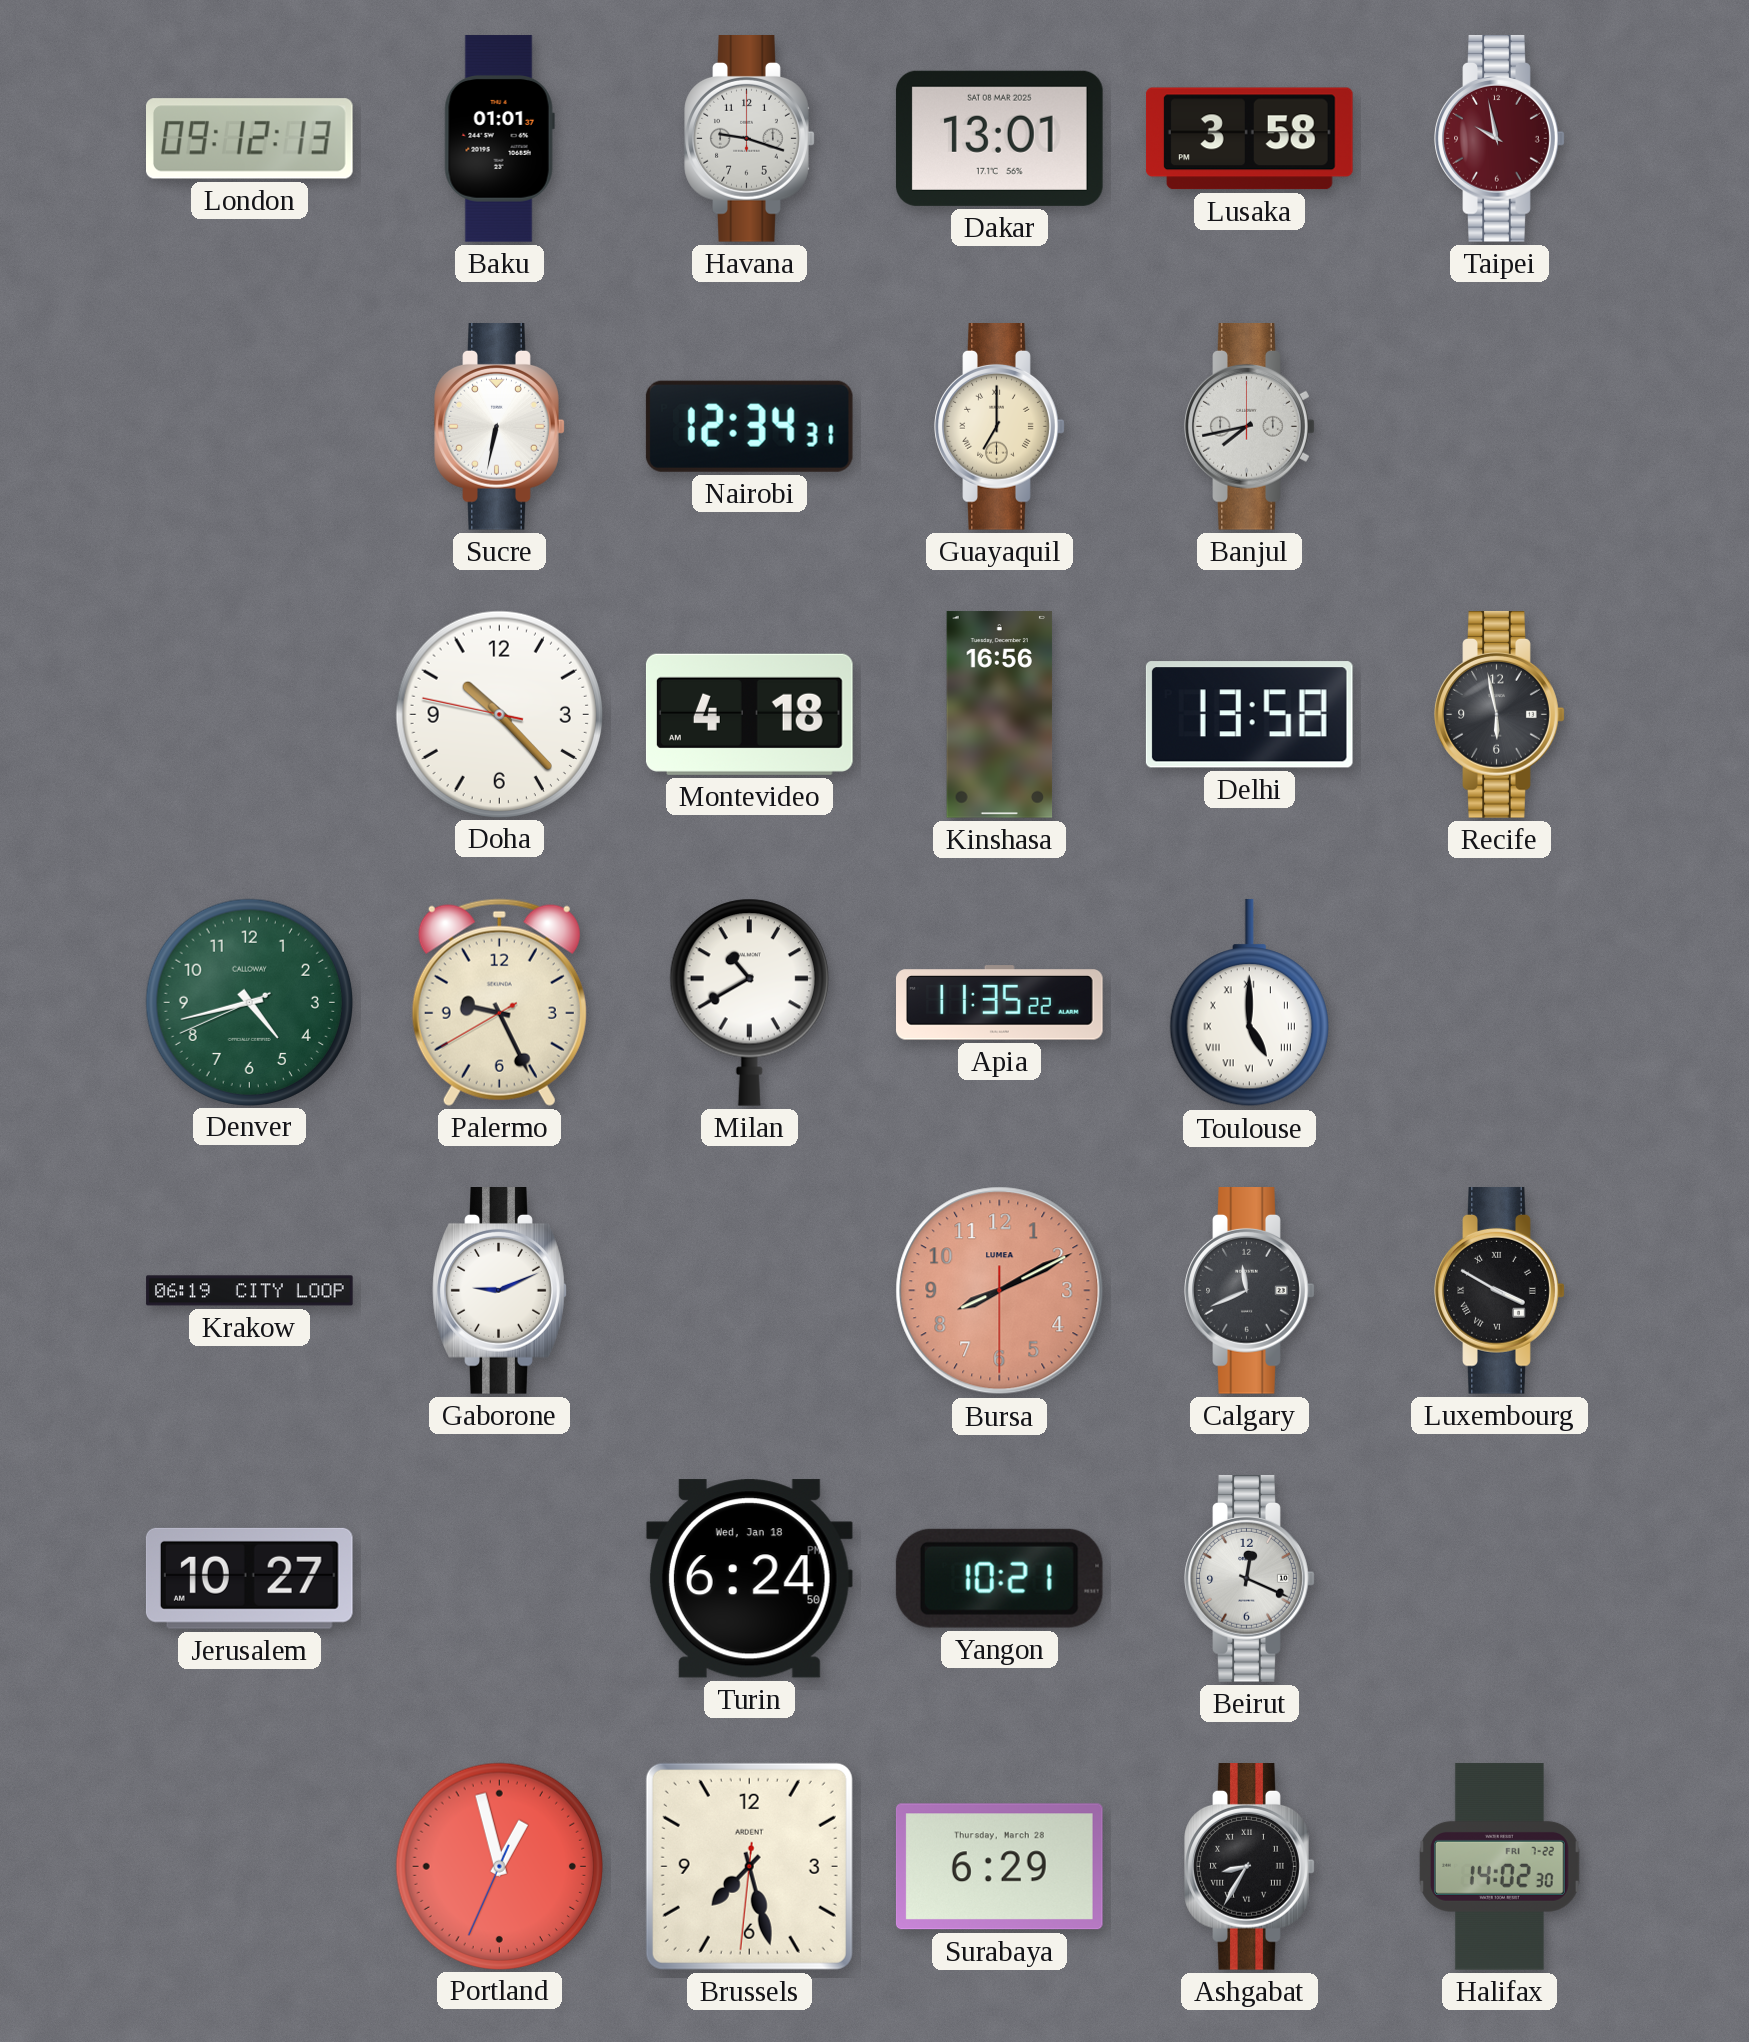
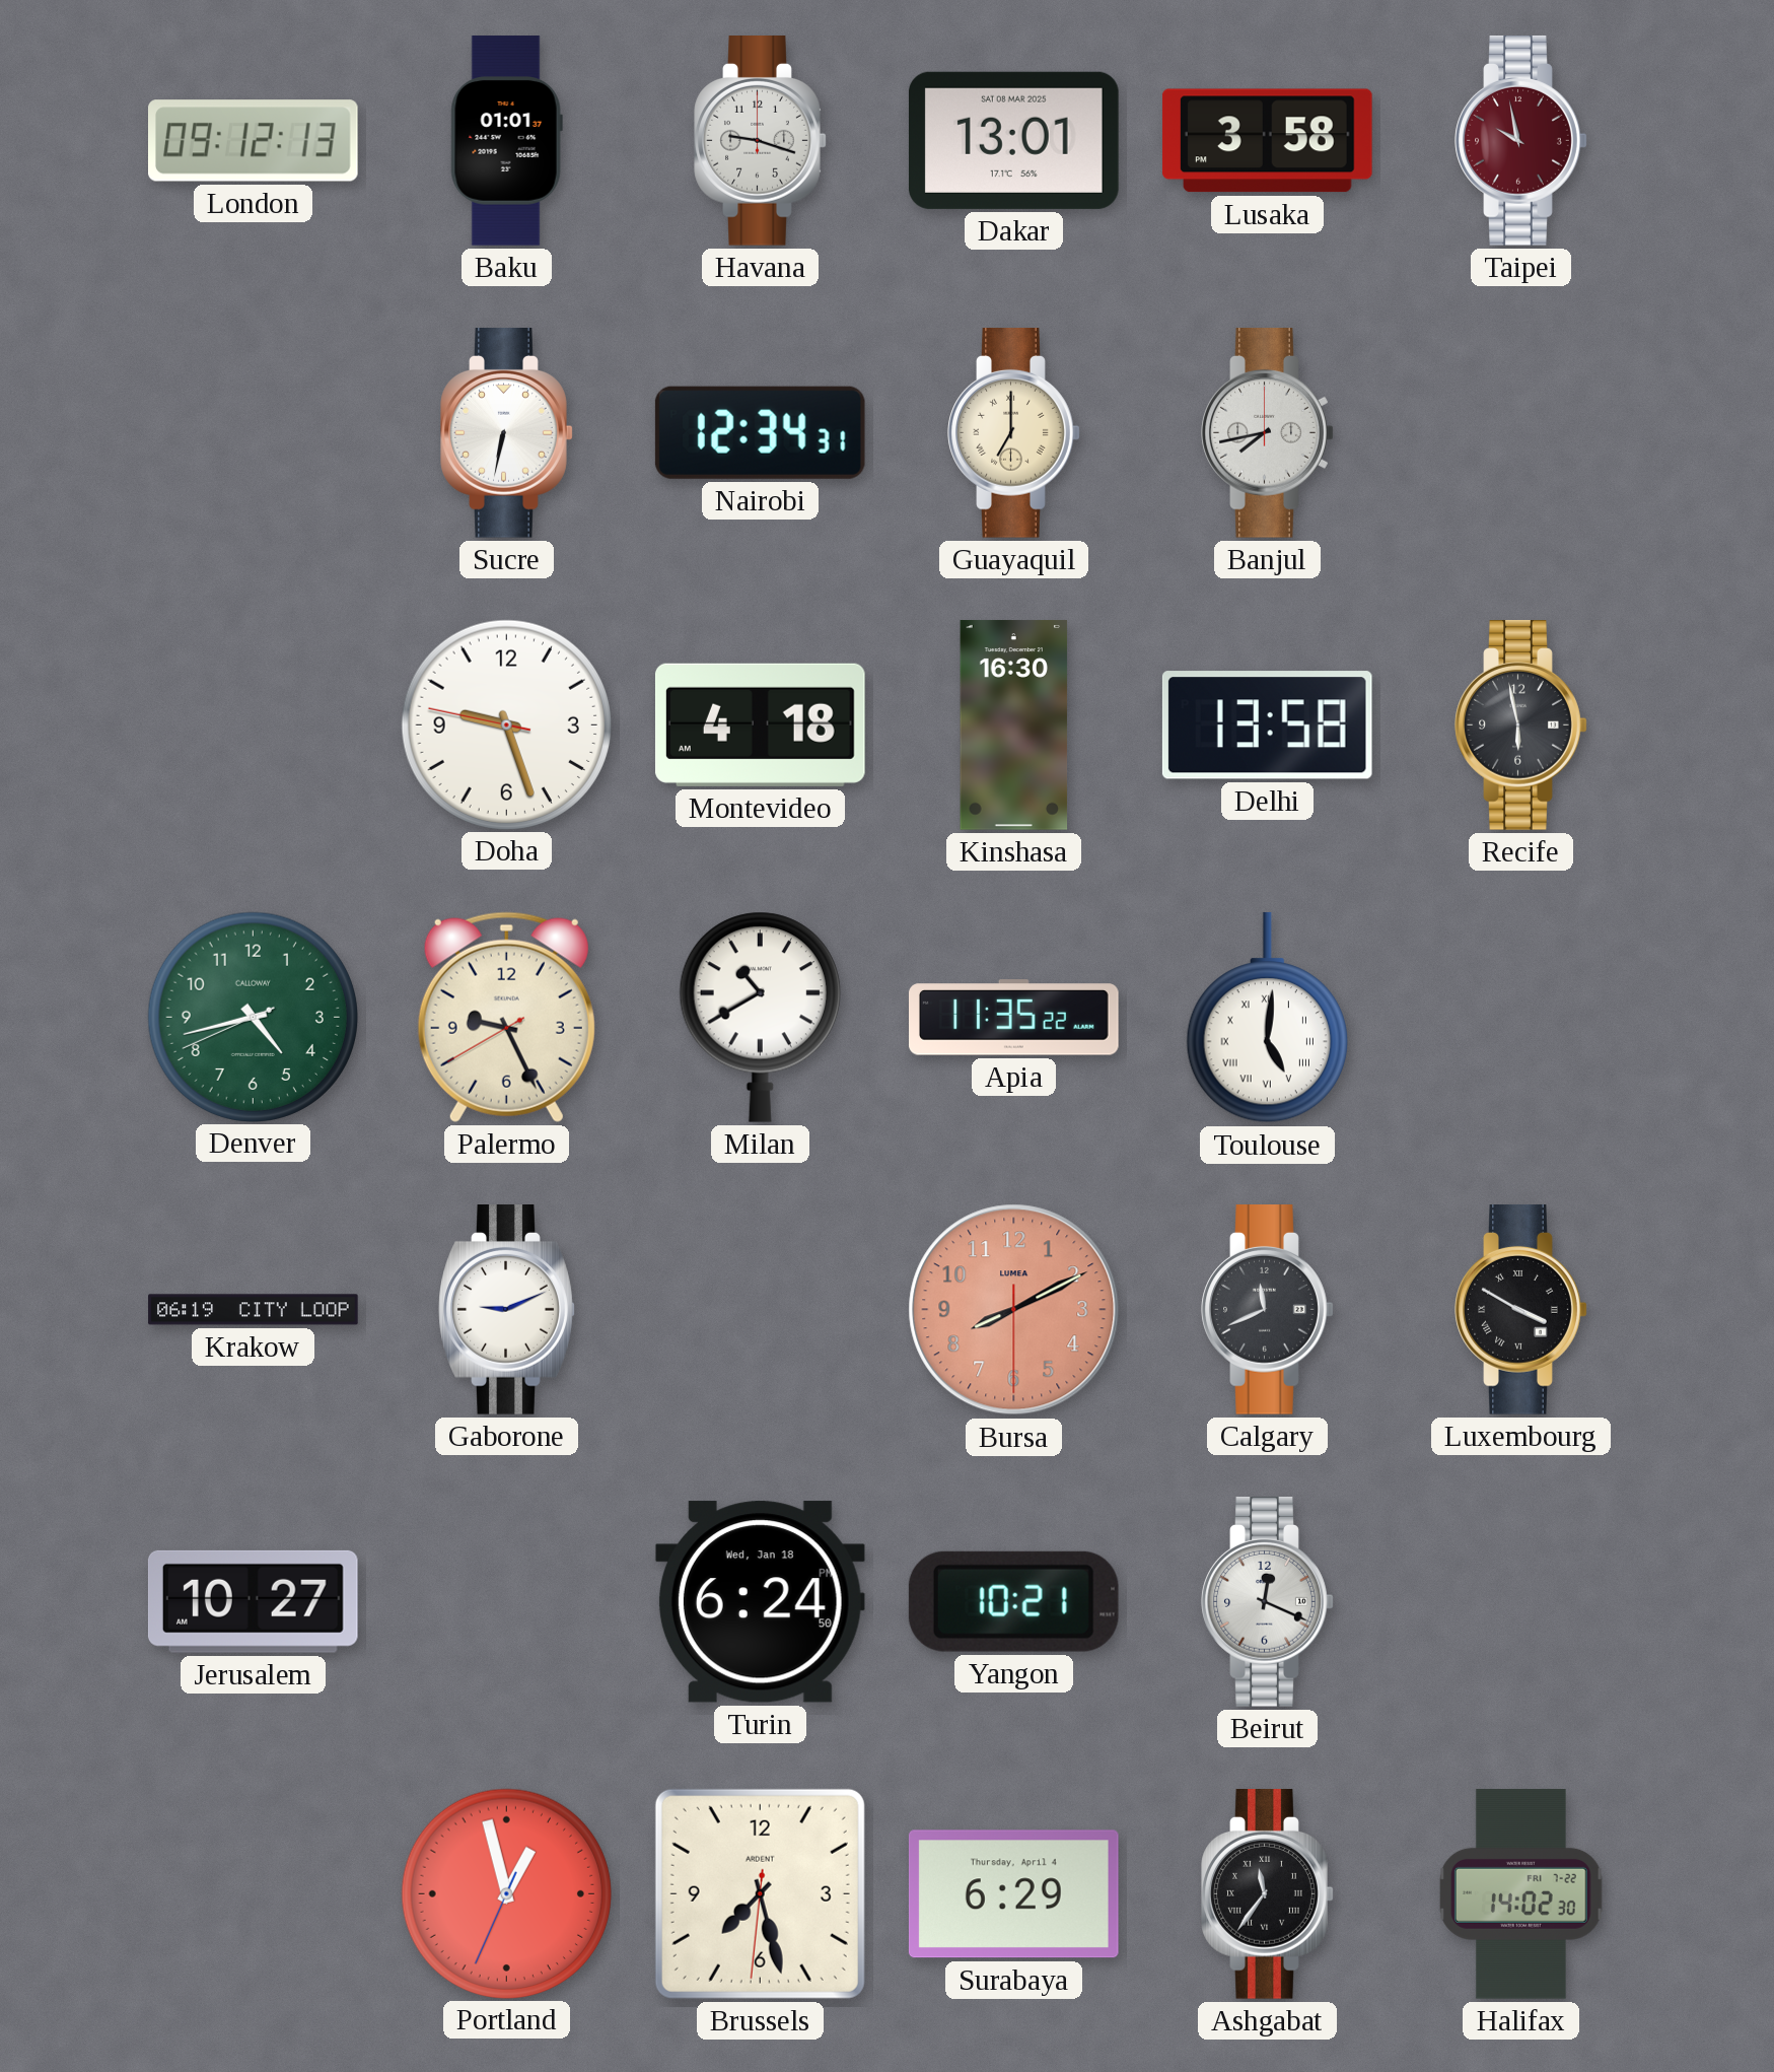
Doha: 10:22 -> 9:26
Kinshasa: 16:56 -> 16:30
Toulouse: 5:00 -> 5:01
Surabaya date: Thursday, March 28 -> Thursday, April 4
Ashgabat: 8:35 -> 11:36
